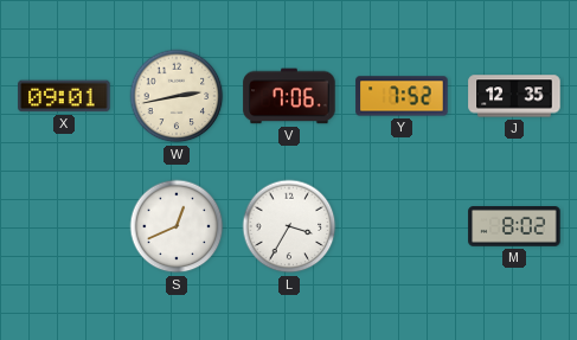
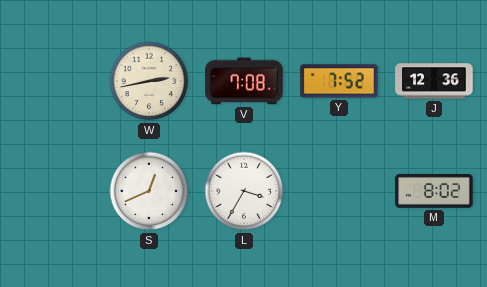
X: 09:01 -> none
V: 7:06 -> 7:08
J: 12:35 -> 12:36
